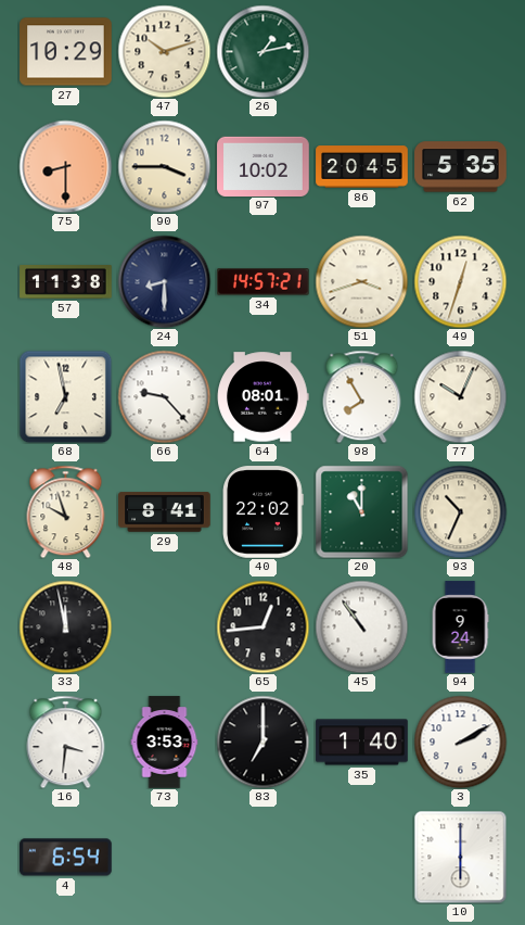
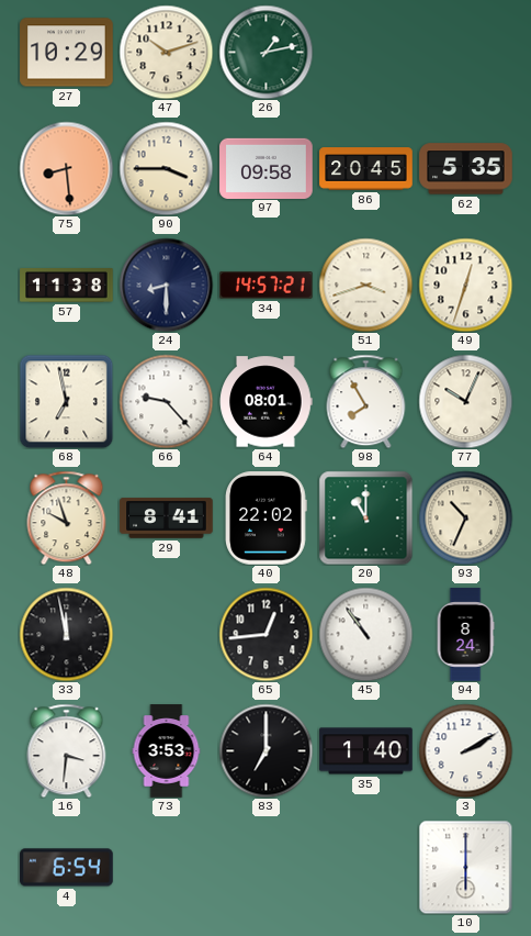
75: 8:30 -> 8:29
97: 10:02 -> 09:58
94: 9:24 -> 8:24
